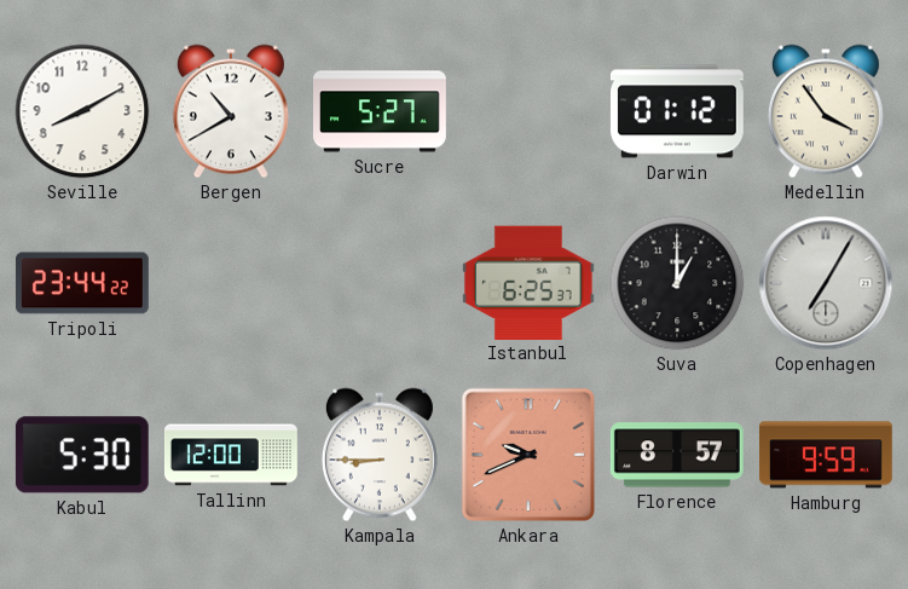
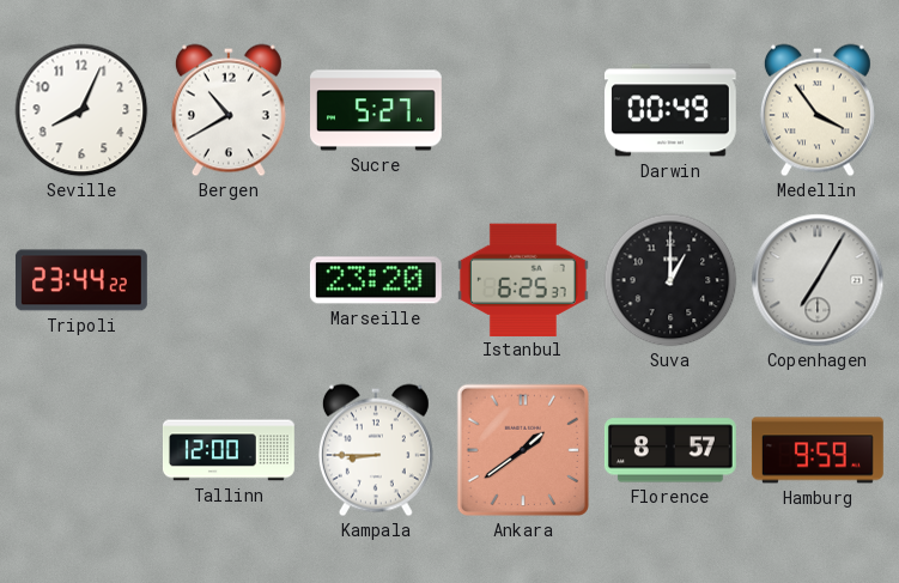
Seville: 8:10 -> 8:04
Darwin: 01:12 -> 00:49
Marseille: none -> 23:20
Kabul: 5:30 -> none
Ankara: 9:41 -> 1:39
